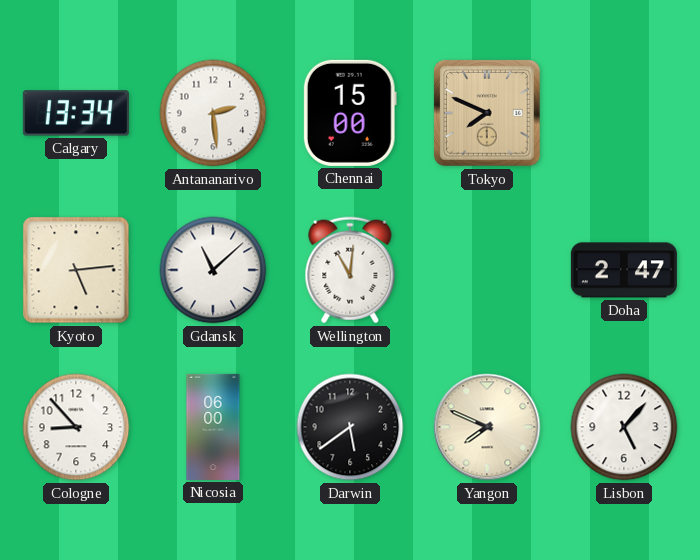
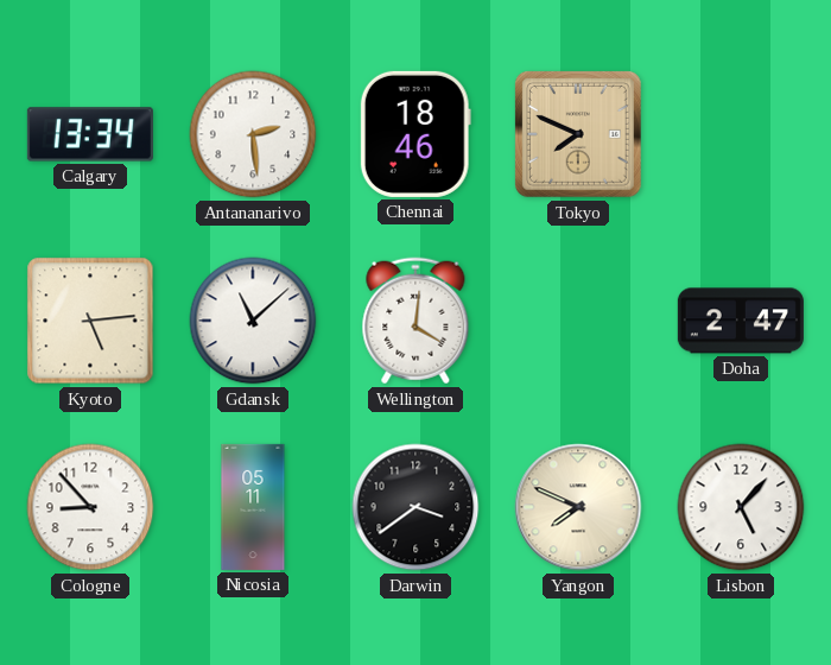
Chennai: 15:00 -> 18:46
Wellington: 11:01 -> 4:01
Nicosia: 06:00 -> 05:11
Darwin: 5:39 -> 3:39
